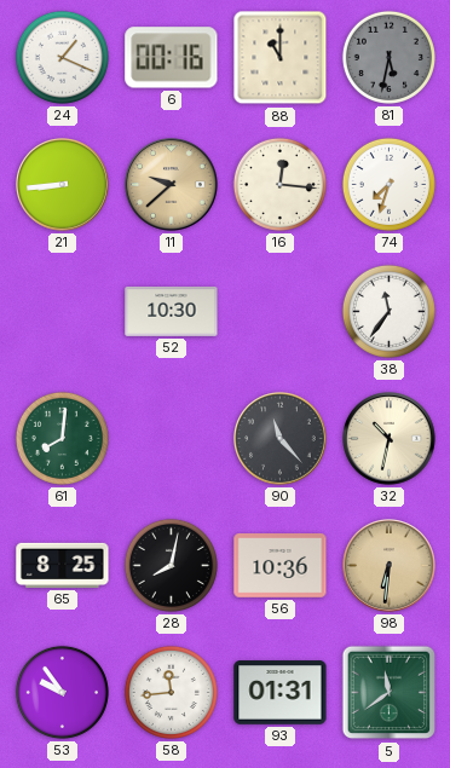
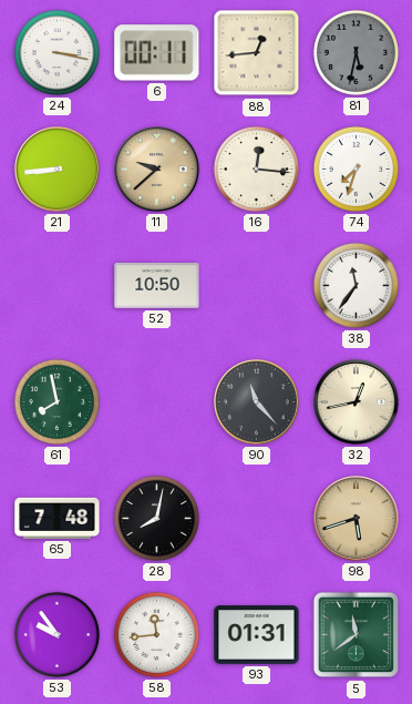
24: 1:19 -> 3:17
6: 00:16 -> 00:11
88: 11:00 -> 12:44
52: 10:30 -> 10:50
61: 8:01 -> 7:58
32: 10:32 -> 12:43
65: 8:25 -> 7:48
56: 10:36 -> none
98: 6:31 -> 5:42
